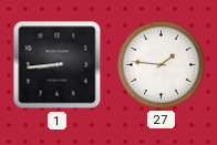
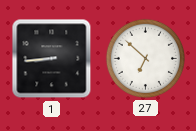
27: 1:46 -> 6:52
